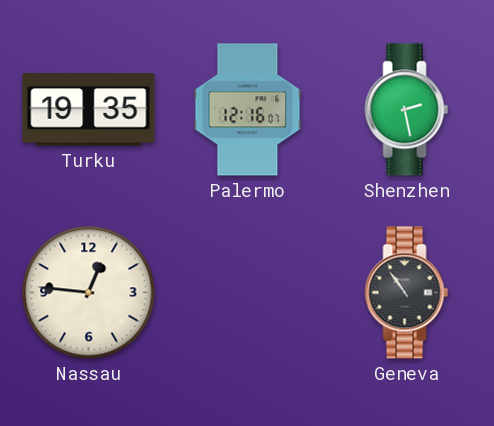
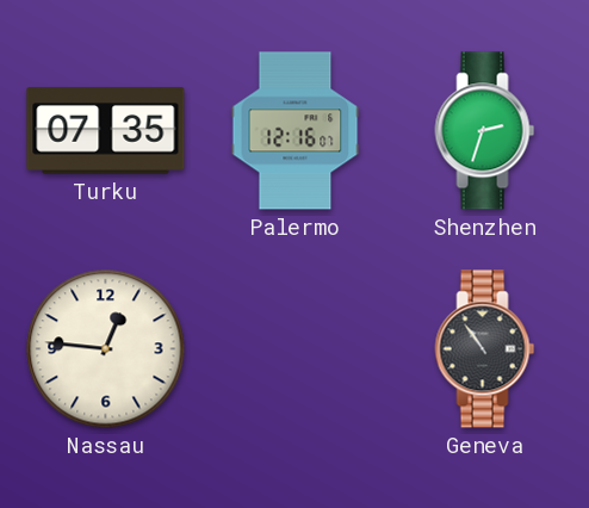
Turku: 19:35 -> 07:35
Shenzhen: 2:28 -> 2:33
